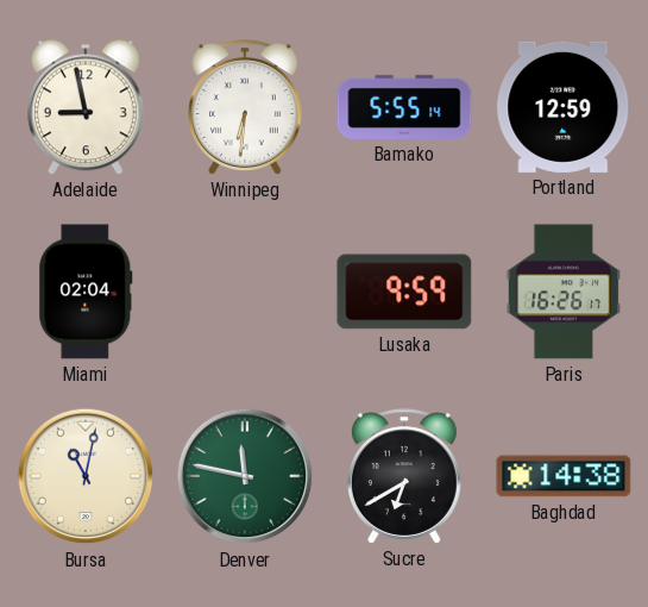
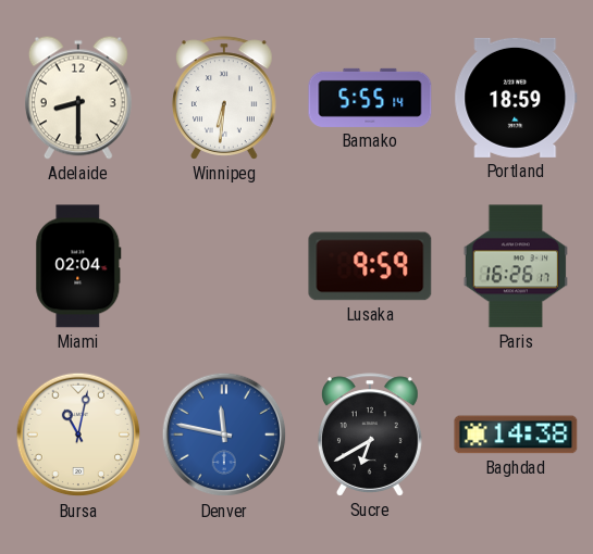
Adelaide: 8:58 -> 8:30
Portland: 12:59 -> 18:59
Denver dial: green -> blue
